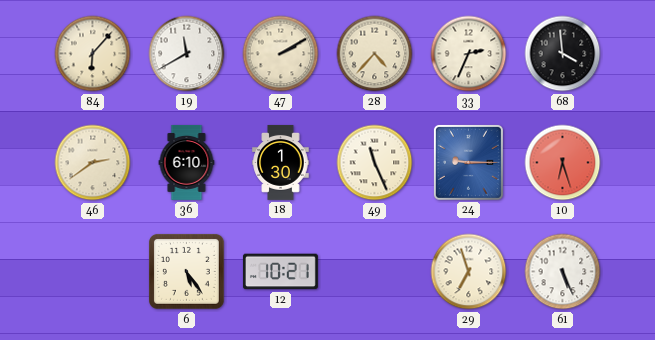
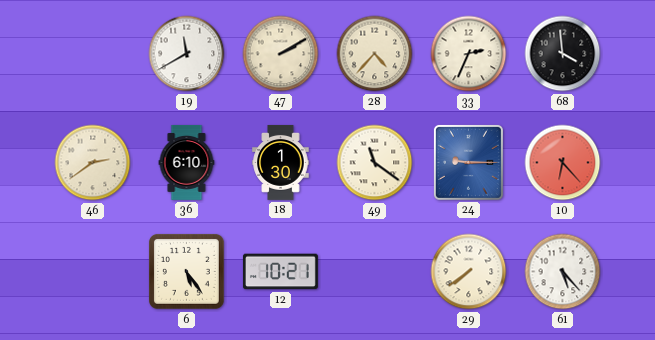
84: 6:07 -> none
49: 11:26 -> 11:21
10: 6:27 -> 6:23
29: 6:57 -> 7:39
61: 5:26 -> 5:23
